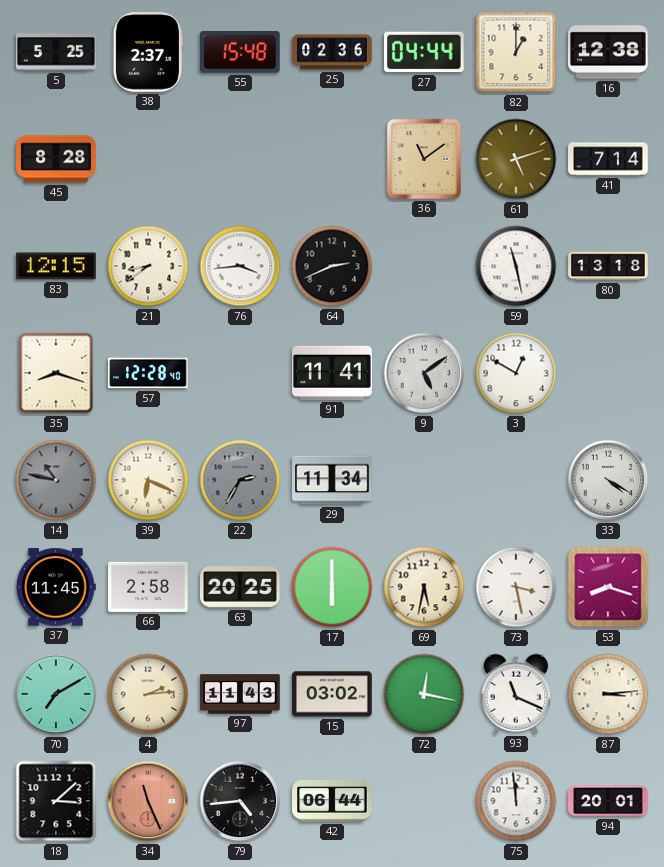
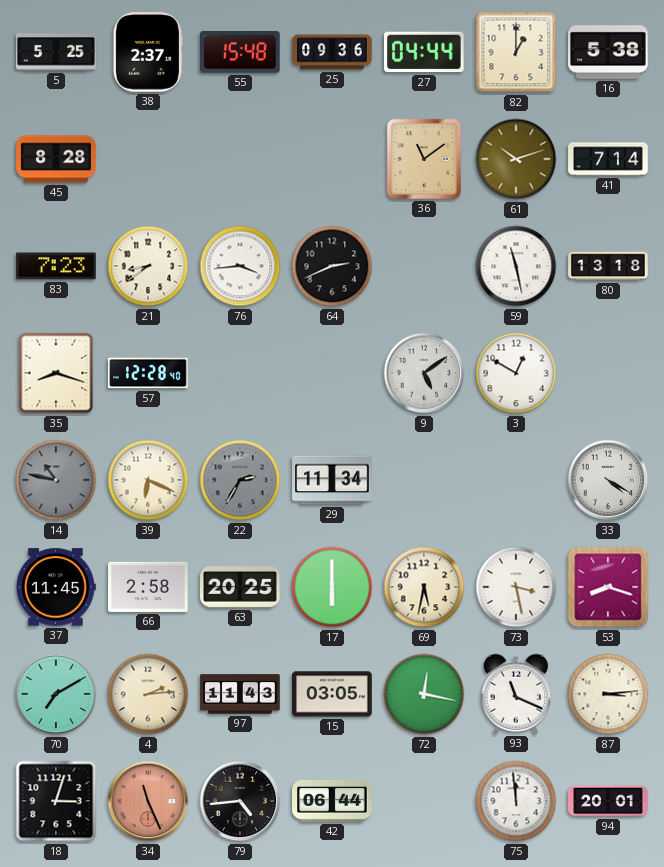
25: 02:36 -> 09:36
16: 12:38 -> 5:38
61: 5:12 -> 10:12
83: 12:15 -> 7:23
91: 11:41 -> none
15: 03:02 -> 03:05
18: 3:08 -> 3:03
